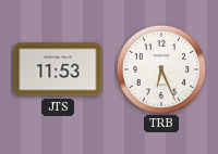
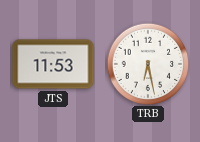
TRB: 6:26 -> 6:28
